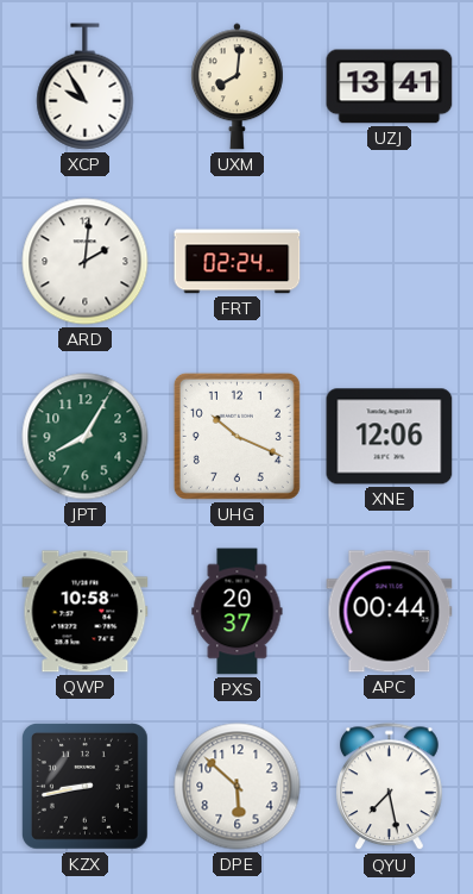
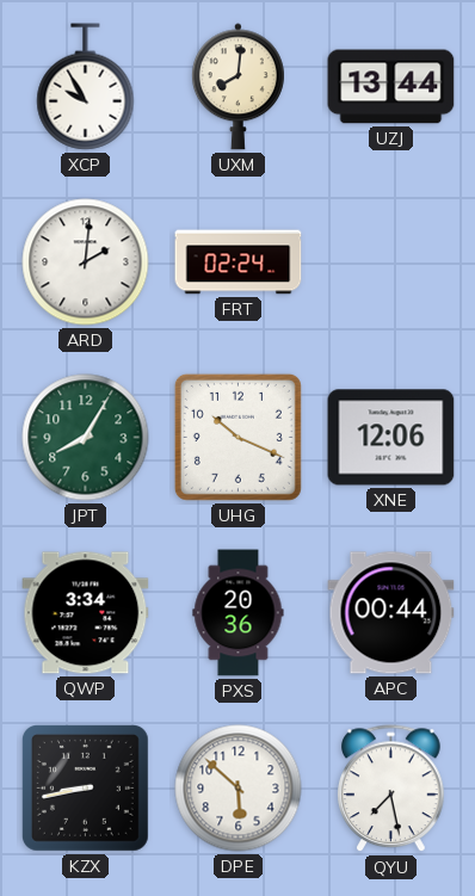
UZJ: 13:41 -> 13:44
QWP: 10:58 -> 3:34
PXS: 20:37 -> 20:36
